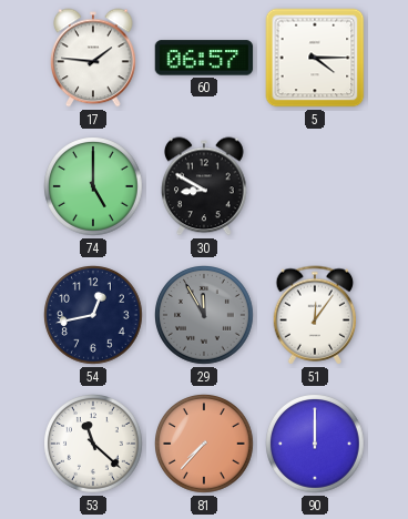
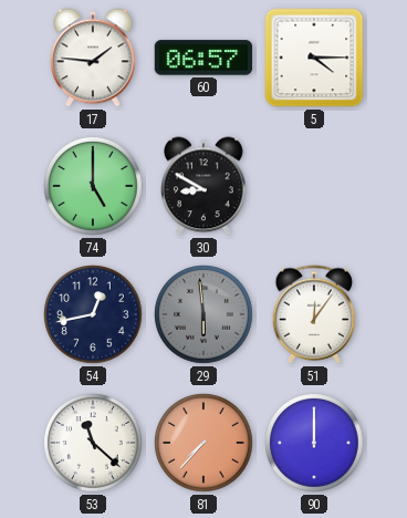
29: 11:55 -> 5:59
